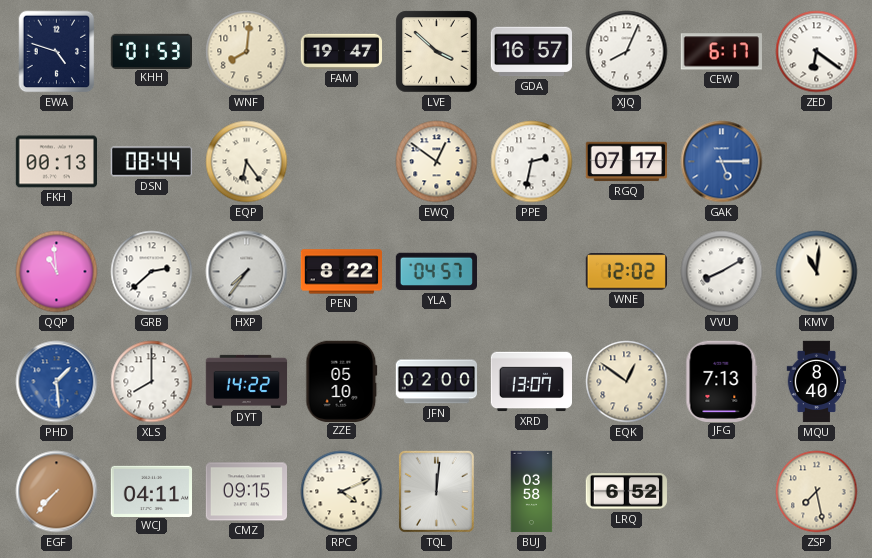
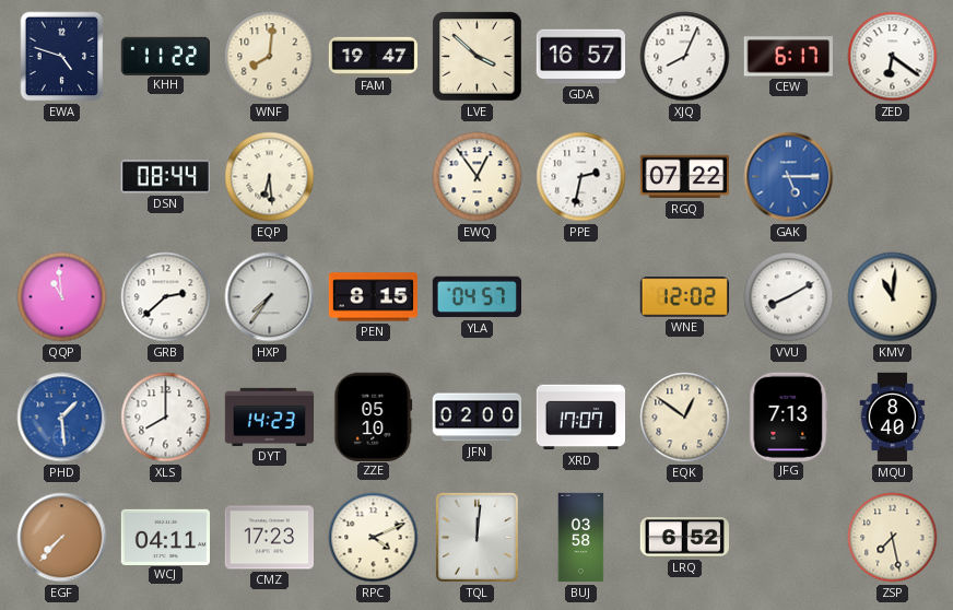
KHH: 01:53 -> 11:22
FKH: 00:13 -> none
EQP: 6:24 -> 6:29
EWQ: 12:51 -> 12:54
RGQ: 07:17 -> 07:22
PEN: 8:22 -> 8:15
DYT: 14:22 -> 14:23
XRD: 13:07 -> 17:07
CMZ: 09:15 -> 17:23
